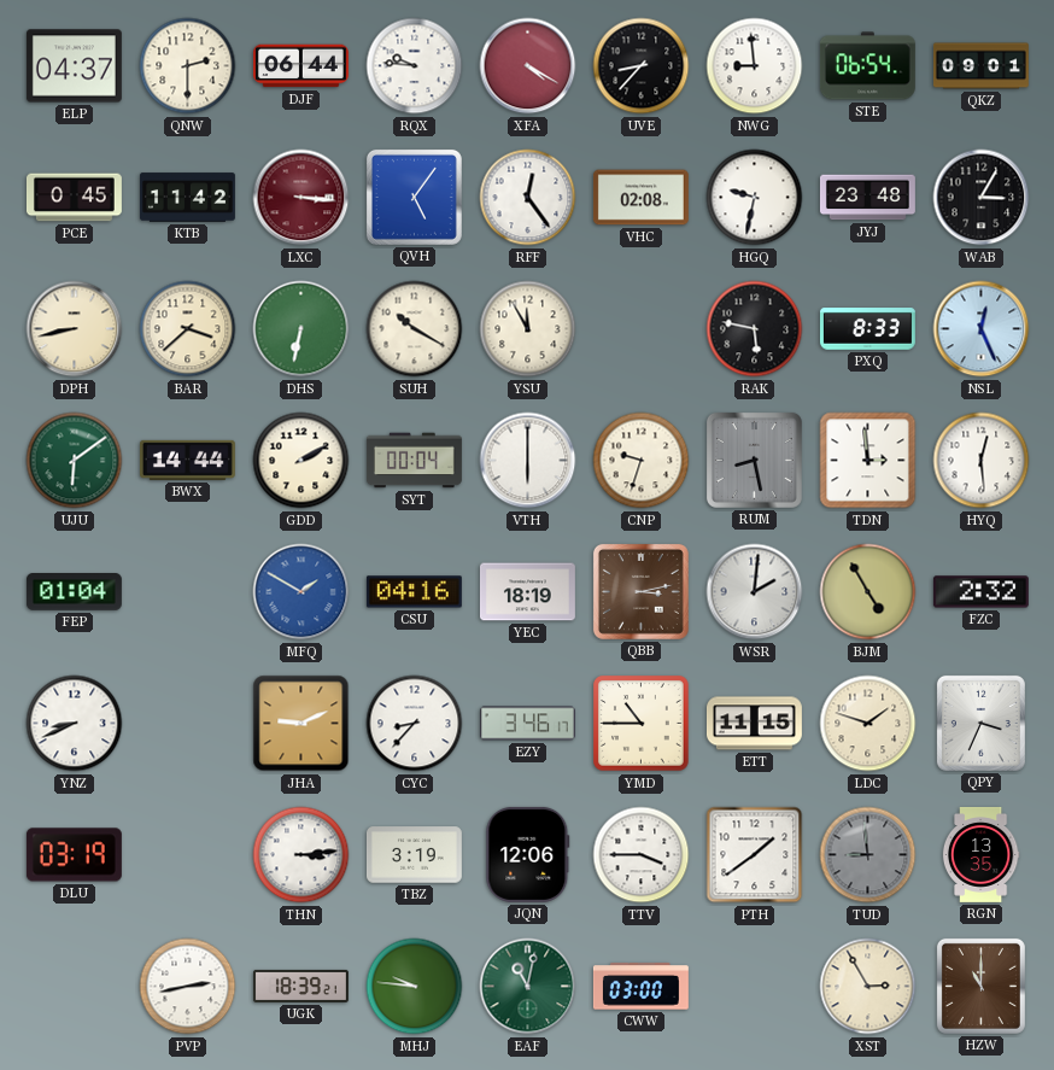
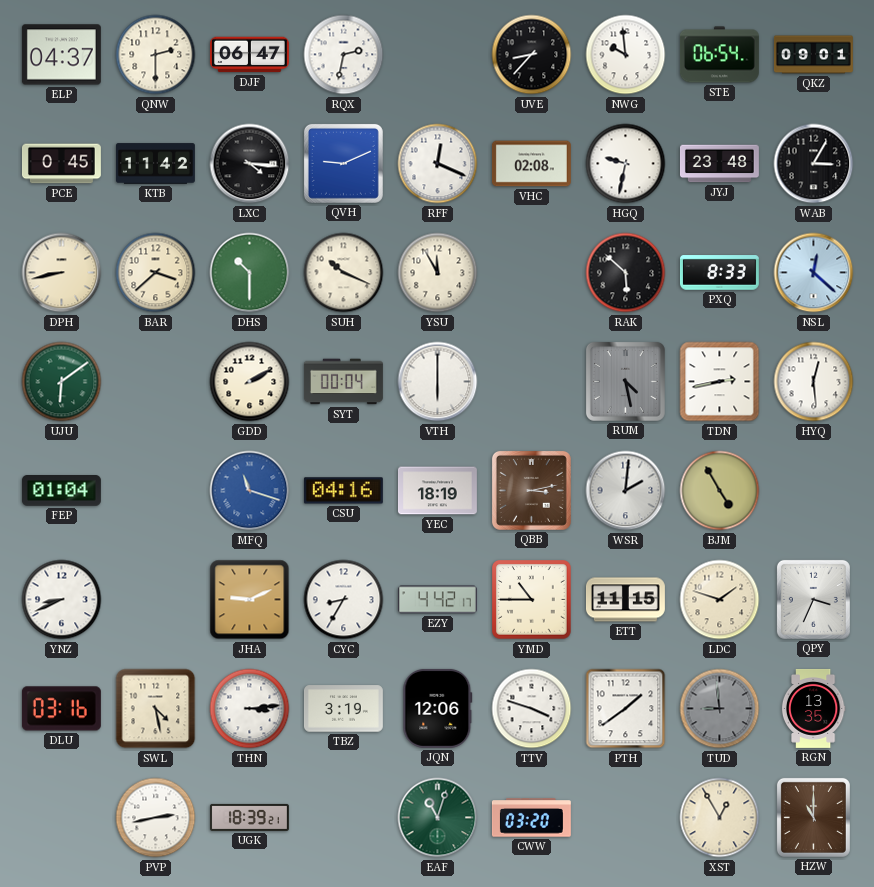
DJF: 06:44 -> 06:47
RQX: 9:46 -> 2:32
XFA: 4:20 -> none
NWG: 8:59 -> 9:59
LXC: 3:16 -> 4:16
LXC dial: burgundy -> black
QVH: 5:06 -> 9:11
RFF: 12:24 -> 12:19
DHS: 6:32 -> 10:30
SUH: 10:20 -> 10:19
RAK: 5:47 -> 5:52
NSL: 12:26 -> 12:22
BWX: 14:44 -> none
CNP: 9:33 -> none
RUM: 8:28 -> 4:28
TDN: 2:59 -> 2:43
MFQ: 1:50 -> 11:18
FZC: 2:32 -> none
CYC: 8:37 -> 8:35
EZY: 3:46 -> 4:42
DLU: 03:19 -> 03:16
SWL: none -> 4:28
TTV: 3:45 -> 3:48
MHJ: 9:46 -> none
EAF: 11:02 -> 11:03
CWW: 03:00 -> 03:20
XST: 2:55 -> 12:55
